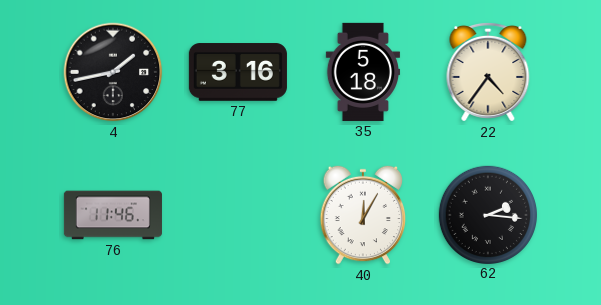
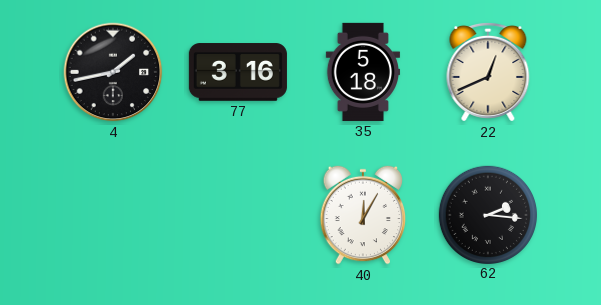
22: 4:36 -> 12:41
76: 11:46 -> none
